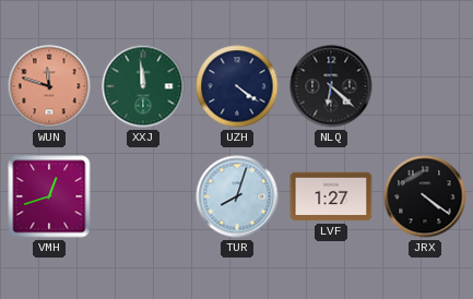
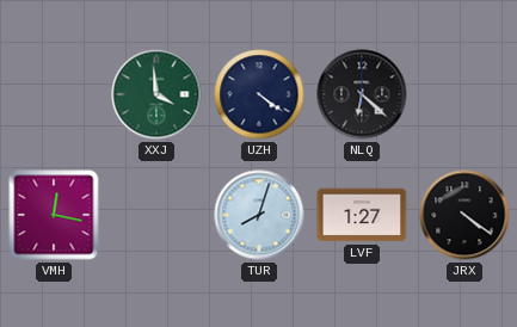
WUN: 11:48 -> none
XXJ: 11:59 -> 3:59
VMH: 12:42 -> 12:17
